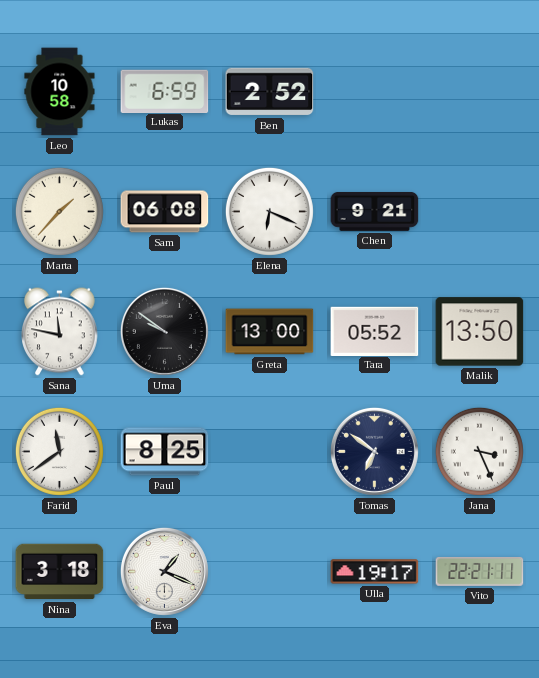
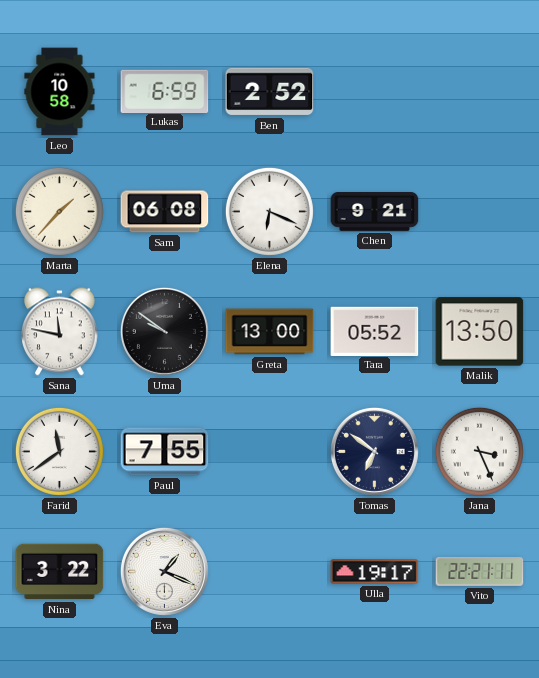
Paul: 8:25 -> 7:55
Nina: 3:18 -> 3:22
